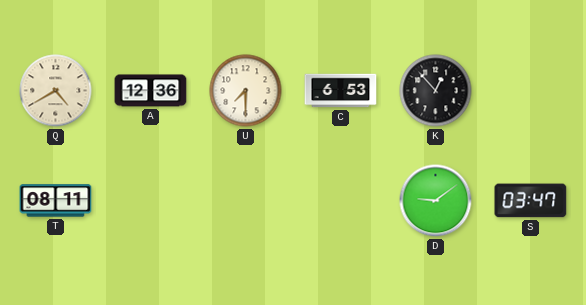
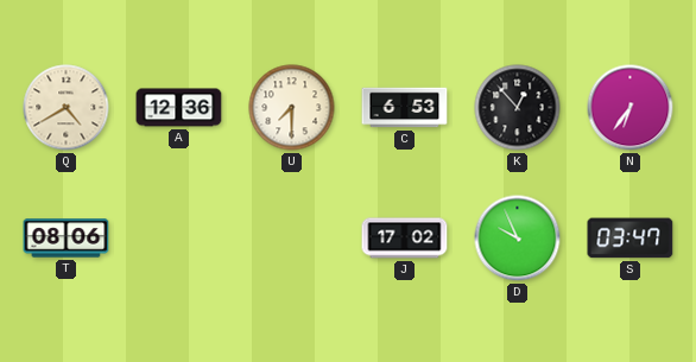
N: none -> 6:36
T: 08:11 -> 08:06
J: none -> 17:02
D: 9:09 -> 9:56
